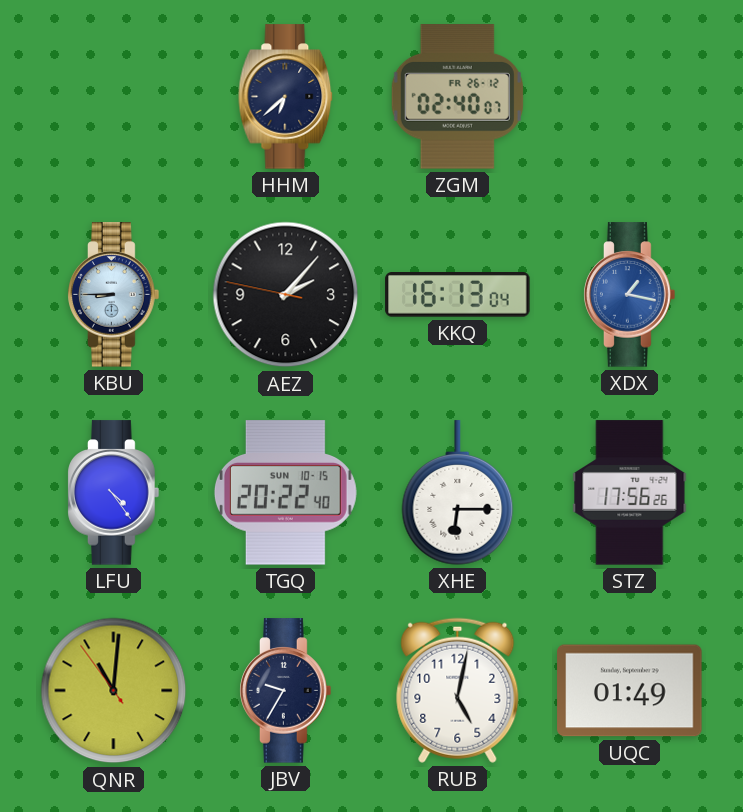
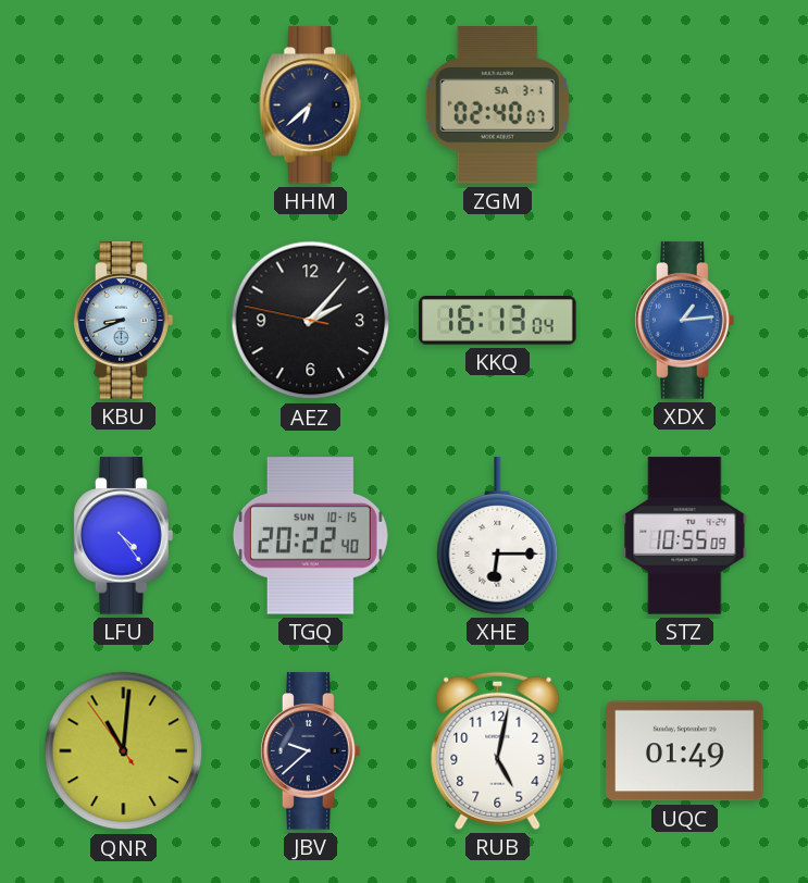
ZGM date: FR 26-12 -> SA 3-1
KBU: 8:45 -> 8:41
XDX: 1:17 -> 1:14
STZ: 17:56 -> 10:55
JBV: 9:35 -> 9:38
